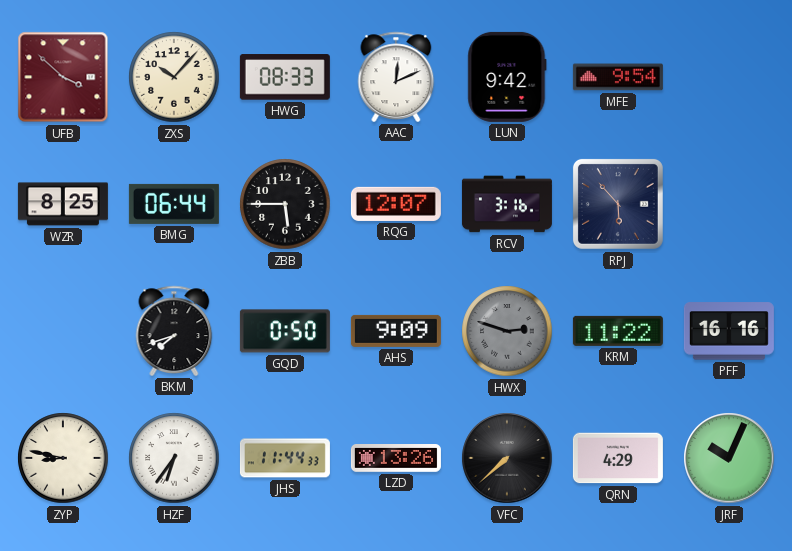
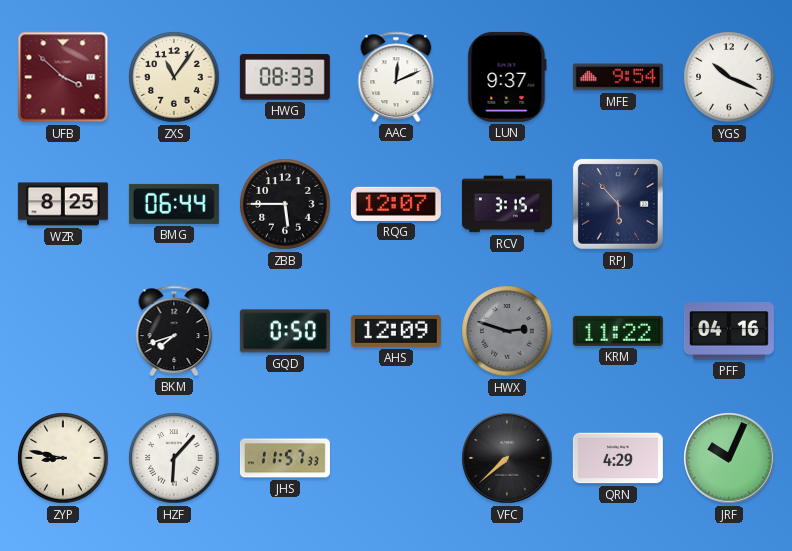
ZXS: 10:07 -> 11:06
LUN: 9:42 -> 9:37
YGS: none -> 10:19
RCV: 3:16 -> 3:15
AHS: 9:09 -> 12:09
PFF: 16:16 -> 04:16
HZF: 6:36 -> 6:07
JHS: 11:44 -> 11:57
LZD: 13:26 -> none
